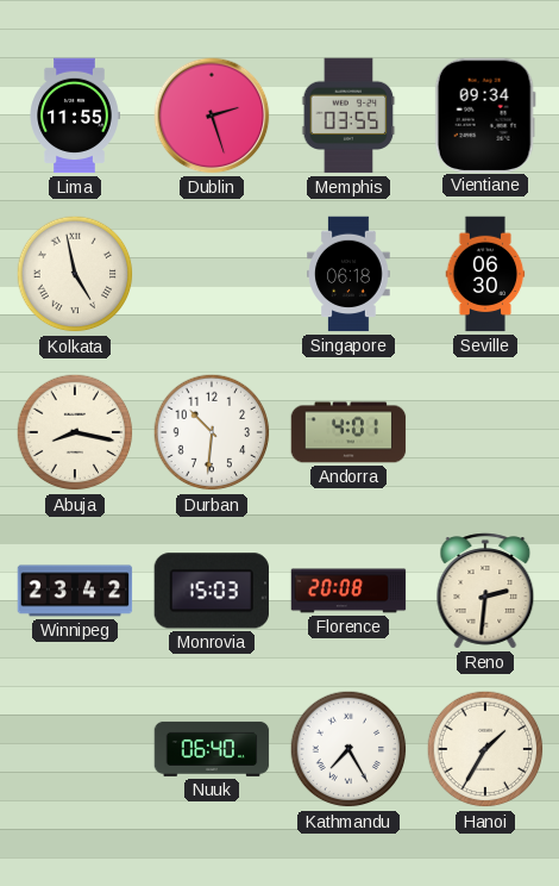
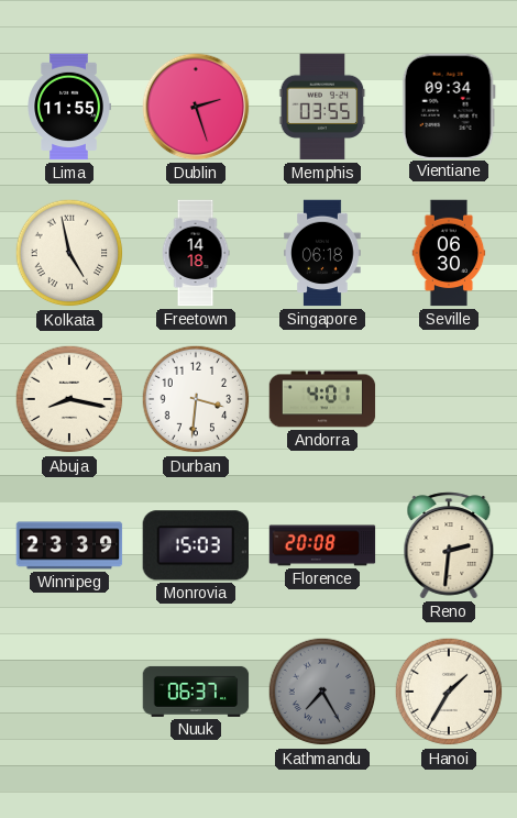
Freetown: none -> 14:18
Durban: 10:31 -> 3:31
Winnipeg: 23:42 -> 23:39
Nuuk: 06:40 -> 06:37
Kathmandu dial: white -> grey
